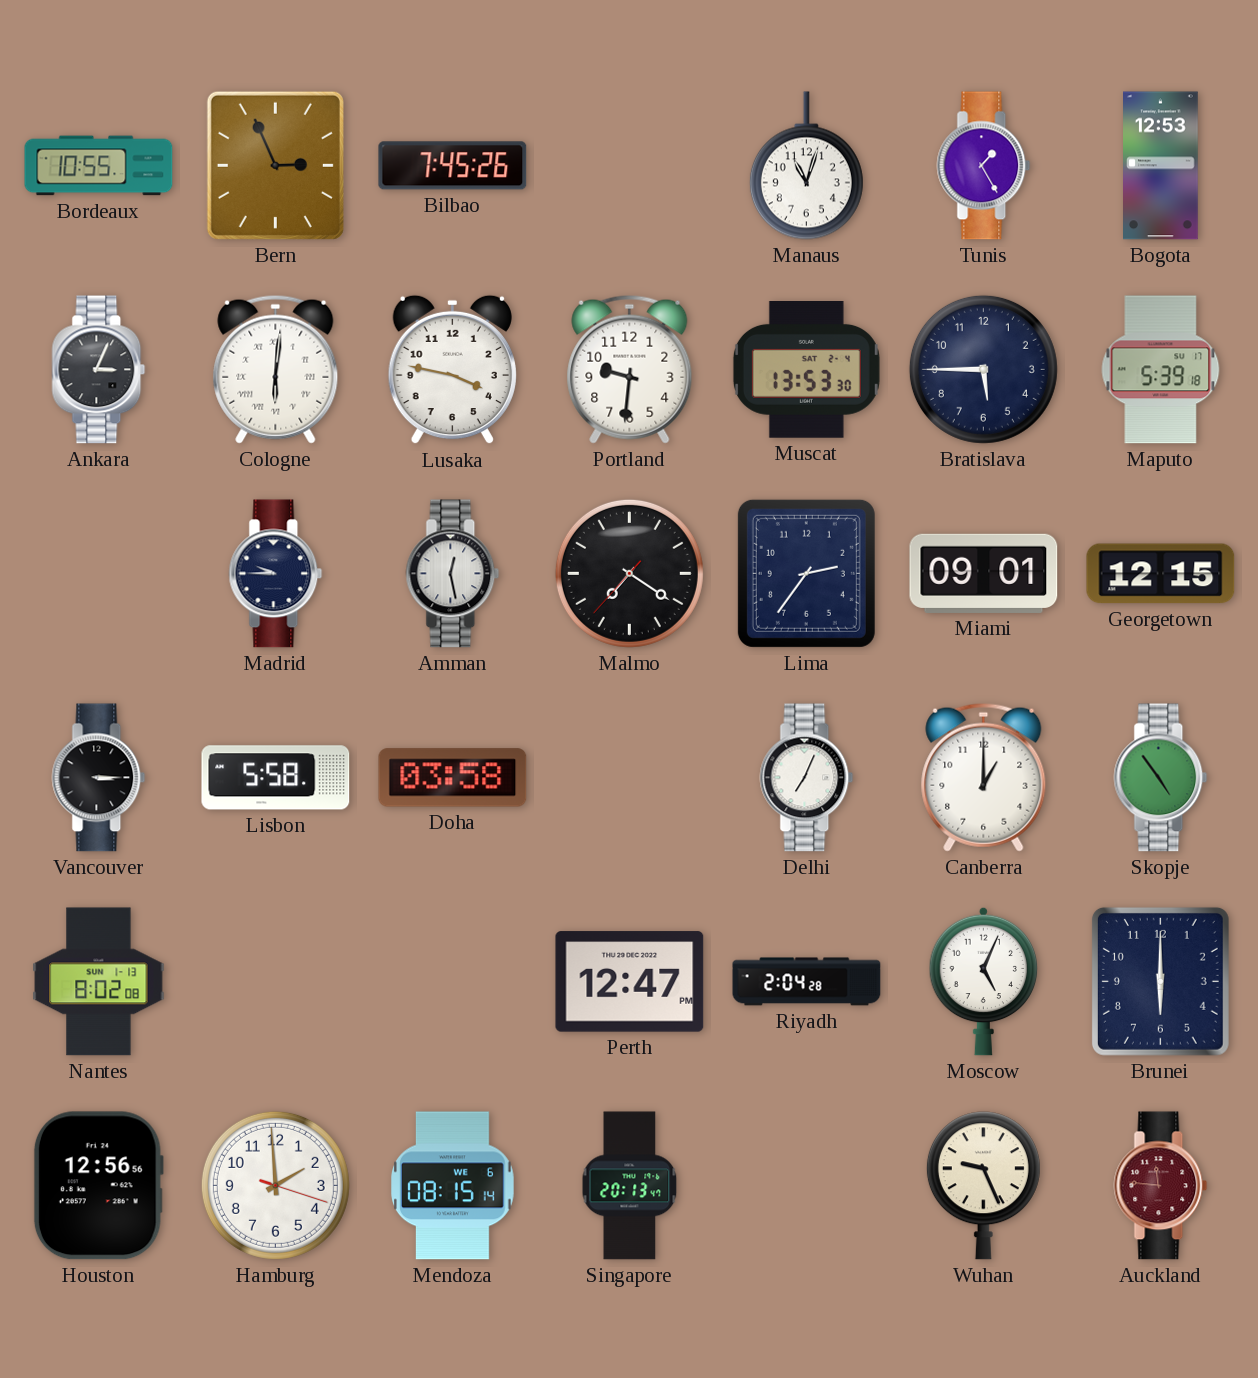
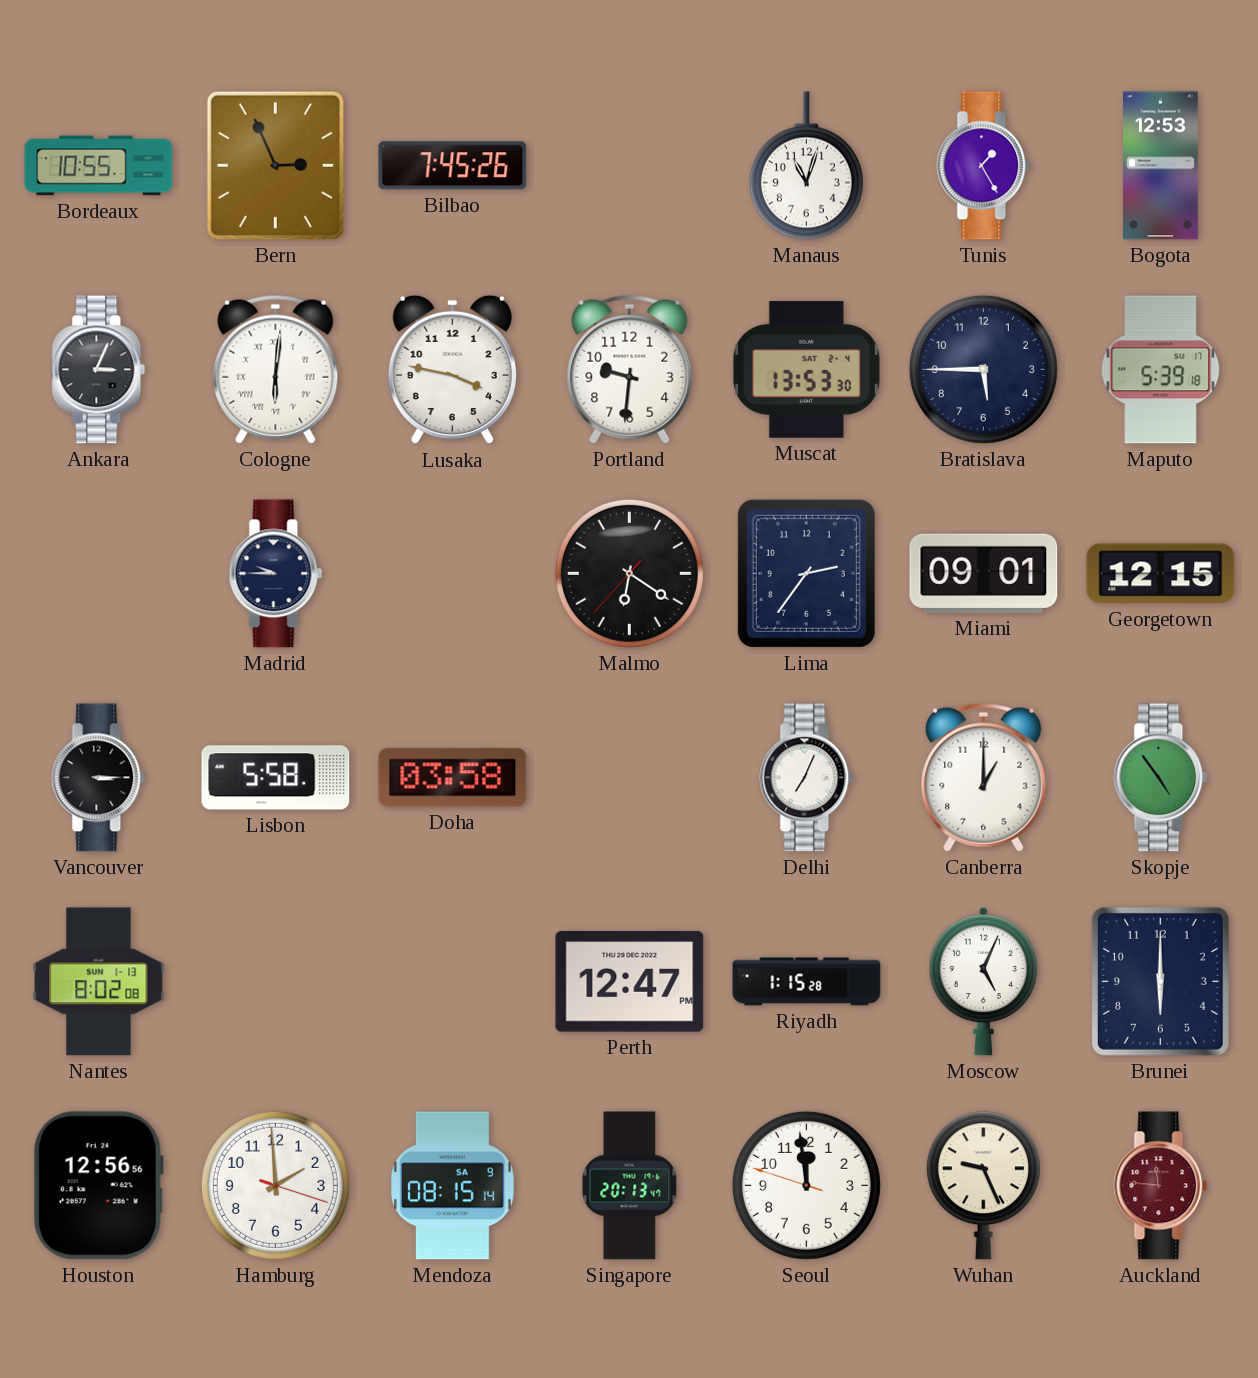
Amman: 12:28 -> none
Malmo: 7:20 -> 6:20
Riyadh: 2:04 -> 1:15
Mendoza date: WE 6 -> SA 9
Seoul: none -> 11:58
